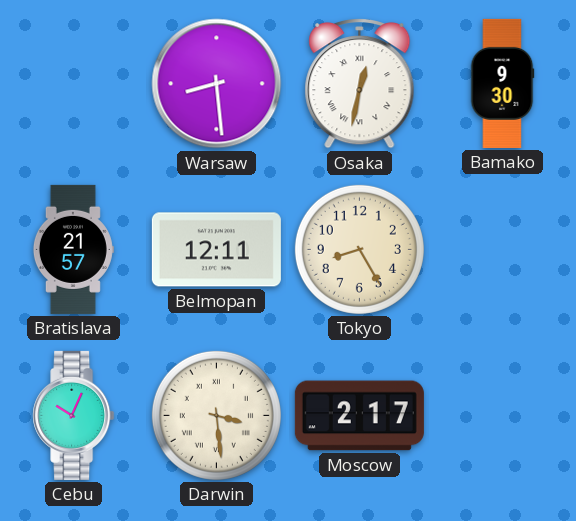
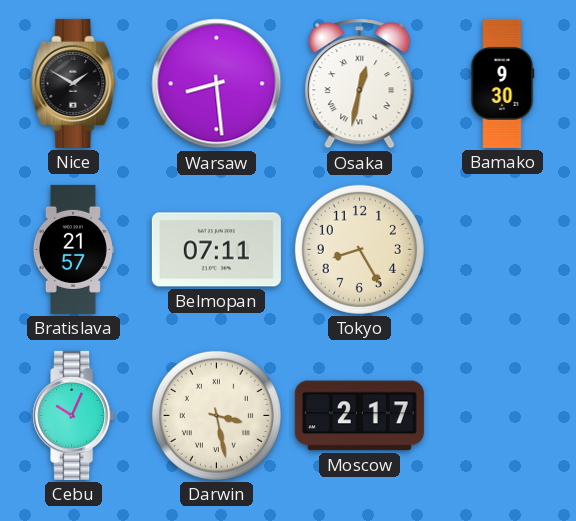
Nice: none -> 1:50
Belmopan: 12:11 -> 07:11
Darwin: 3:29 -> 3:28
